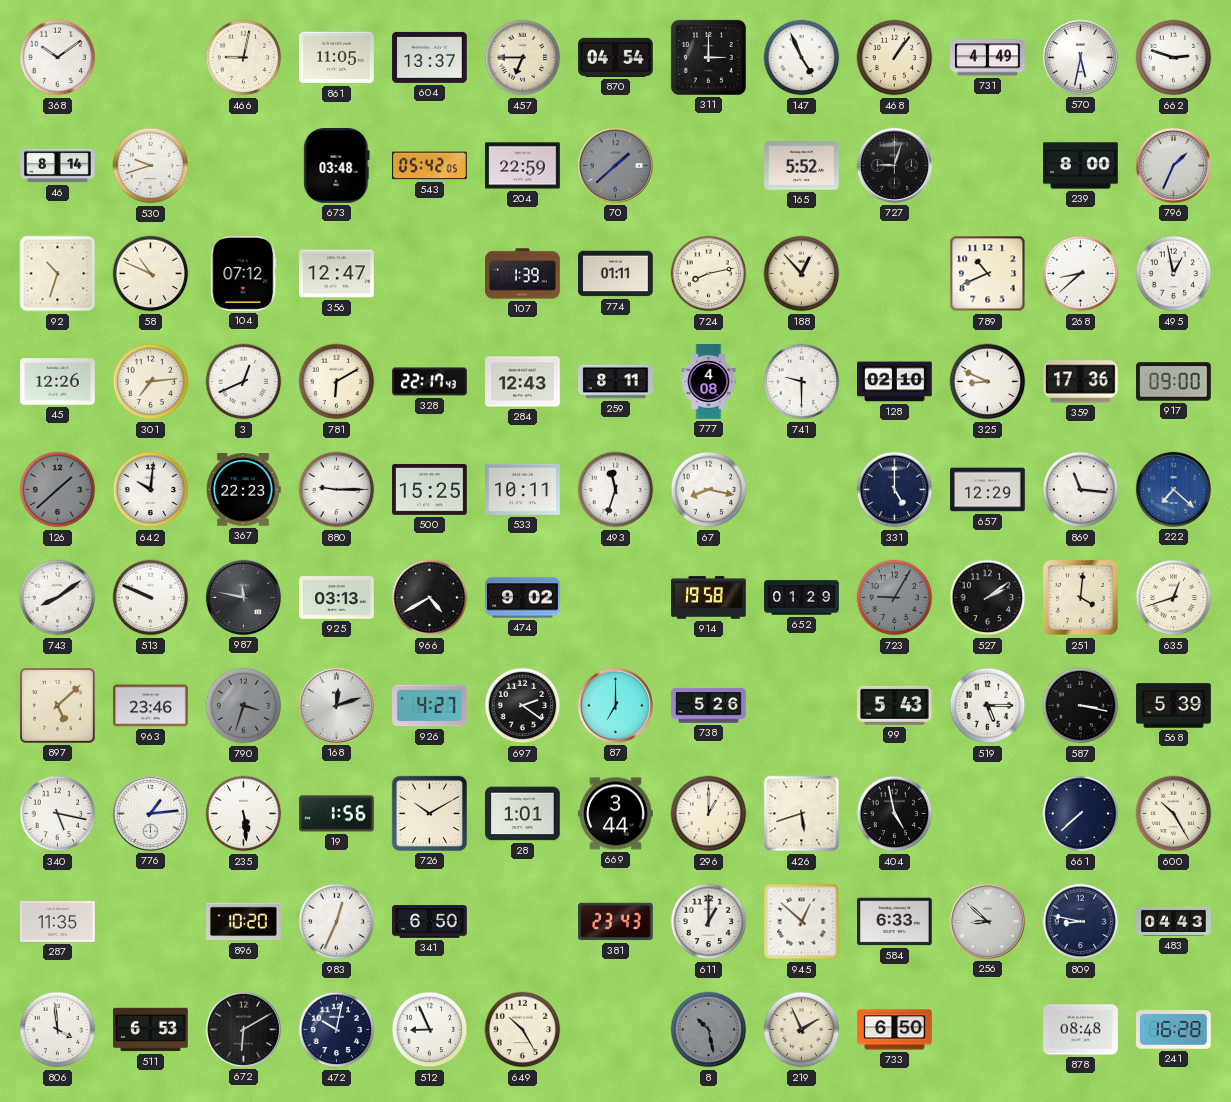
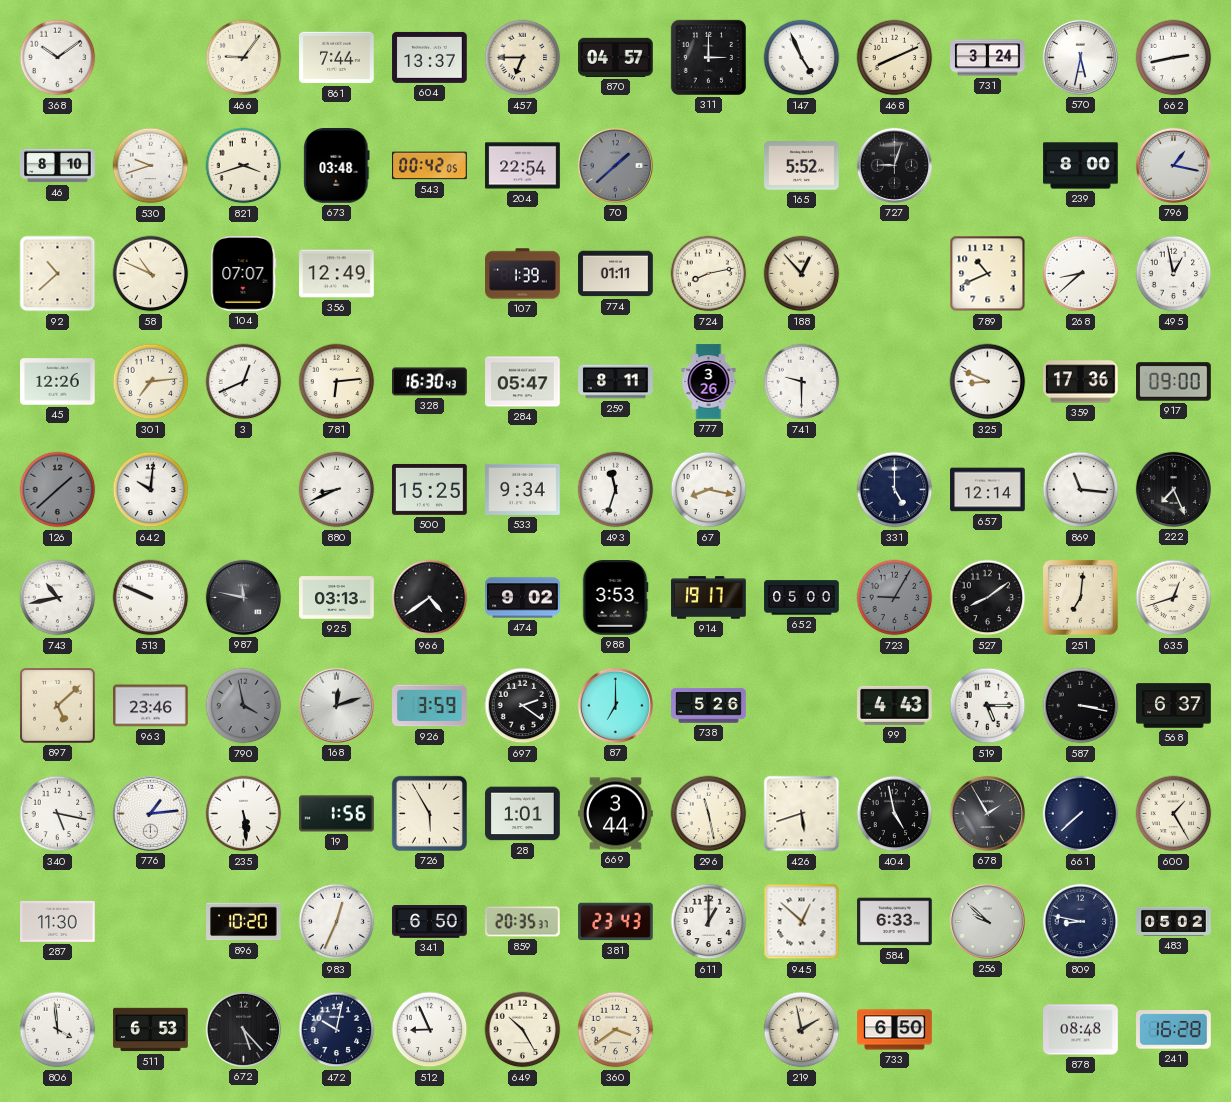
466: 9:02 -> 9:06
861: 11:05 -> 7:44
870: 04:54 -> 04:57
468: 1:06 -> 8:11
731: 4:49 -> 3:24
662: 2:48 -> 2:43
46: 8:14 -> 8:10
821: none -> 3:42
543: 05:42 -> 00:42
204: 22:59 -> 22:54
796: 1:34 -> 1:17
92: 10:33 -> 10:38
104: 07:12 -> 07:07
356: 12:47 -> 12:49
781: 6:10 -> 6:14
328: 22:17 -> 16:30
284: 12:43 -> 05:47
777: 4:08 -> 3:26
128: 02:10 -> none
367: 22:23 -> none
880: 9:15 -> 8:41
533: 10:11 -> 9:34
657: 12:29 -> 12:14
222: 7:22 -> 7:26
222 dial: blue -> black
743: 8:09 -> 10:43
966: 4:40 -> 4:39
988: none -> 3:53
914: 19:58 -> 19:17
652: 01:29 -> 05:00
527: 2:09 -> 8:09
251: 4:01 -> 7:01
790: 3:33 -> 3:58
926: 4:27 -> 3:59
99: 5:43 -> 4:43
568: 5:39 -> 6:37
726: 10:10 -> 5:55
296: 1:00 -> 11:28
678: none -> 1:55
600: 10:25 -> 1:25
287: 11:35 -> 11:30
859: none -> 20:35
256: 8:52 -> 9:52
483: 04:43 -> 05:02
672: 6:10 -> 5:23
360: none -> 3:39
8: 10:28 -> none
219: 1:56 -> 1:58
